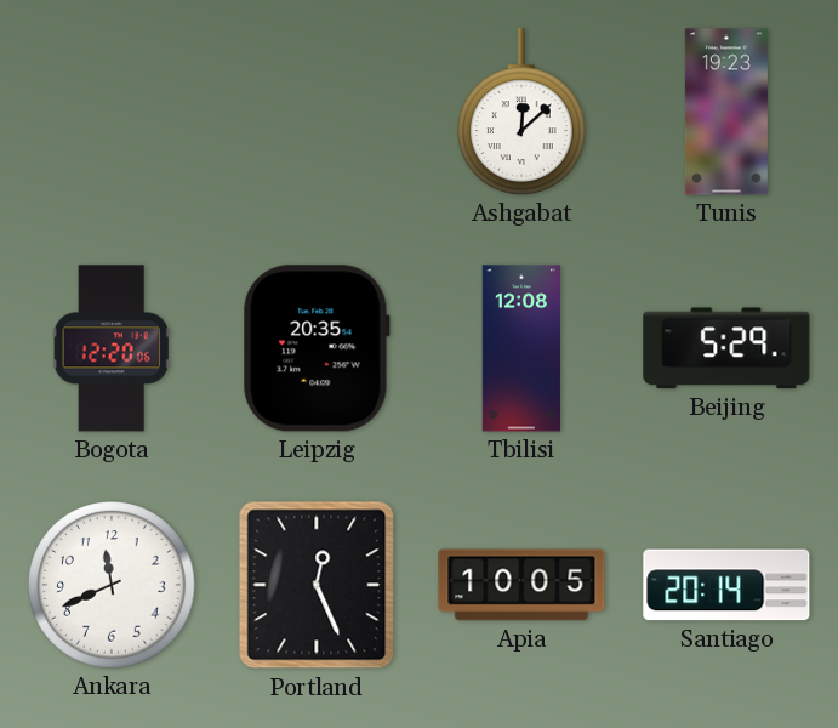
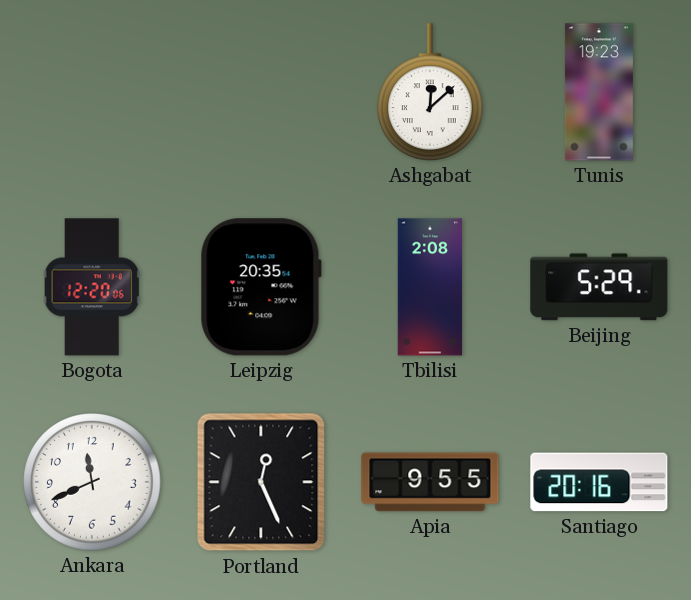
Tbilisi: 12:08 -> 2:08
Apia: 10:05 -> 9:55
Santiago: 20:14 -> 20:16
